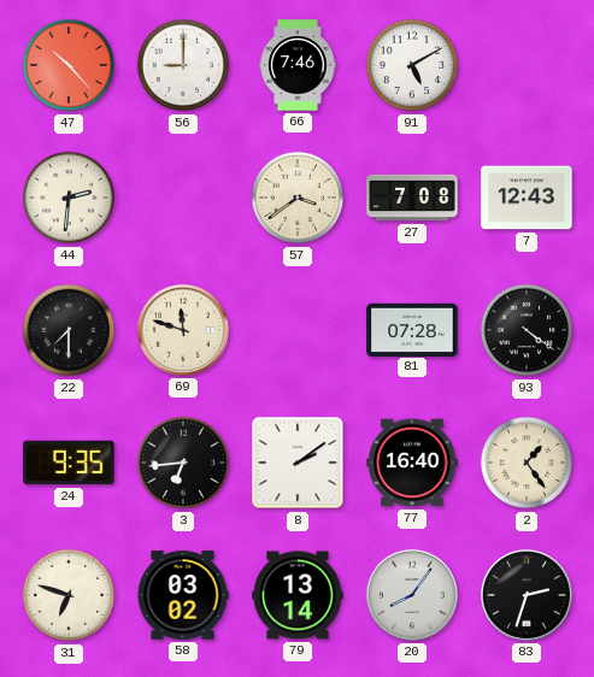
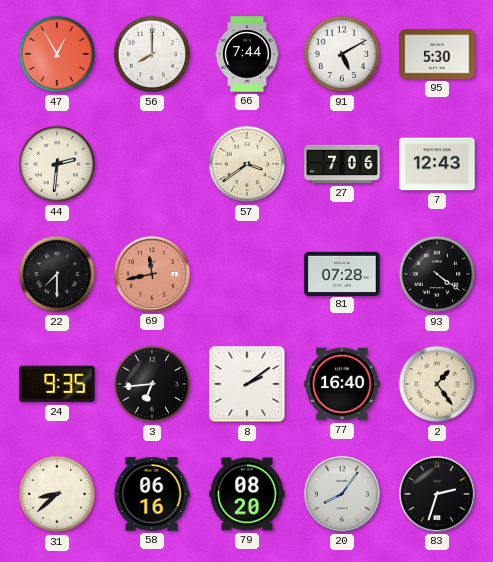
47: 10:23 -> 12:55
56: 9:00 -> 8:00
66: 7:46 -> 7:44
95: none -> 5:30
27: 7:08 -> 7:06
69: 11:48 -> 11:43
69 dial: cream -> salmon
31: 6:48 -> 8:38
58: 03:02 -> 06:16
79: 13:14 -> 08:20
